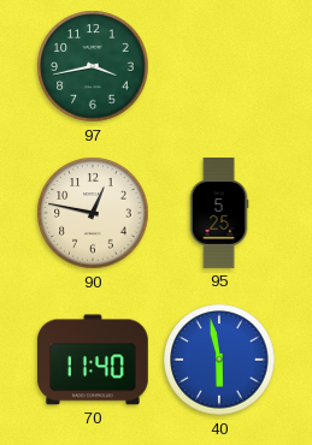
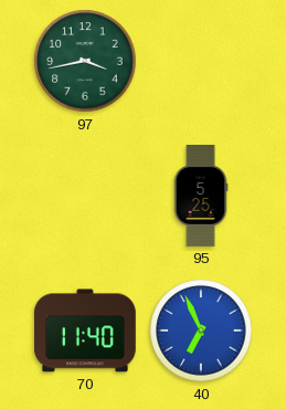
90: 12:47 -> none
40: 5:58 -> 6:56
